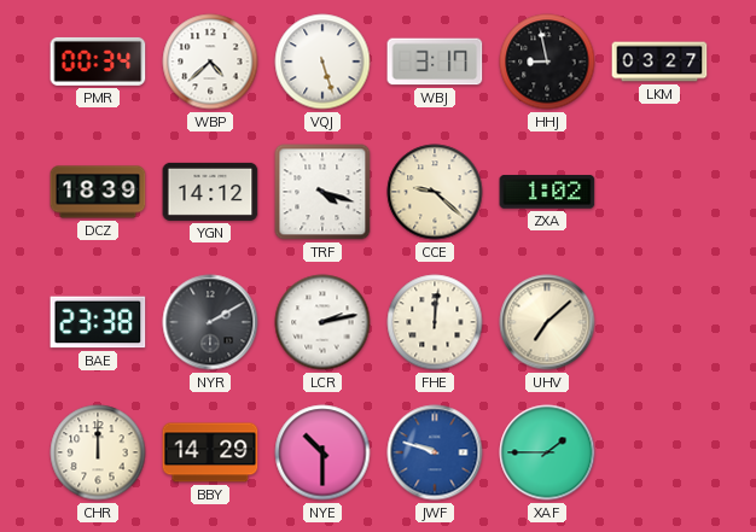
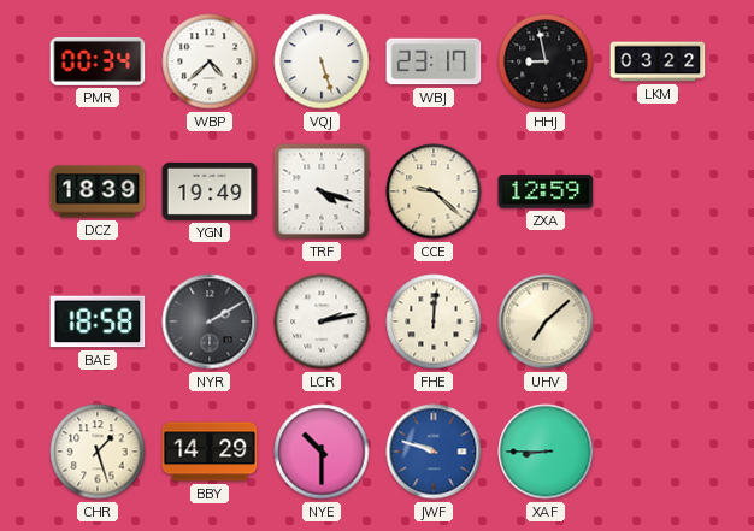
WBJ: 3:17 -> 23:17
LKM: 03:27 -> 03:22
YGN: 14:12 -> 19:49
ZXA: 1:02 -> 12:59
BAE: 23:38 -> 18:58
CHR: 12:00 -> 1:27
XAF: 1:45 -> 8:45
